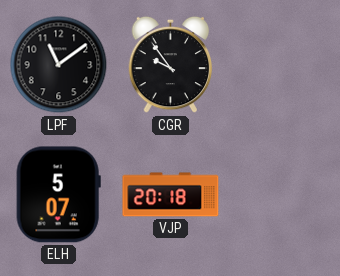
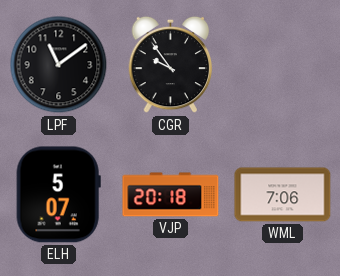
WML: none -> 7:06
